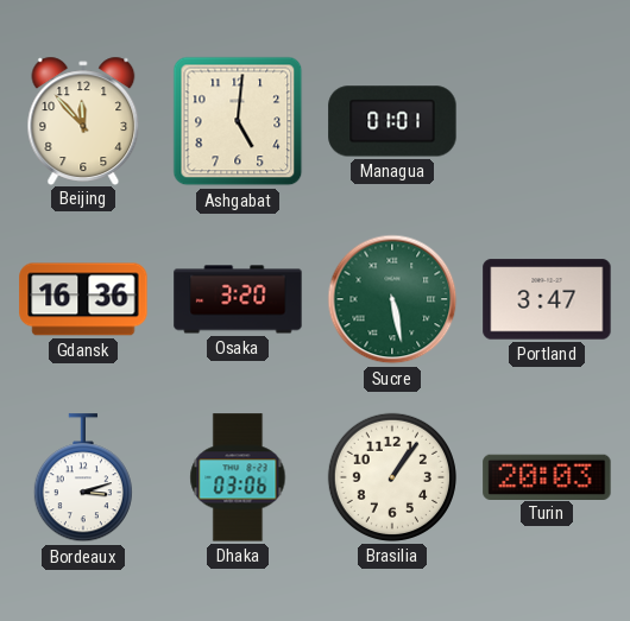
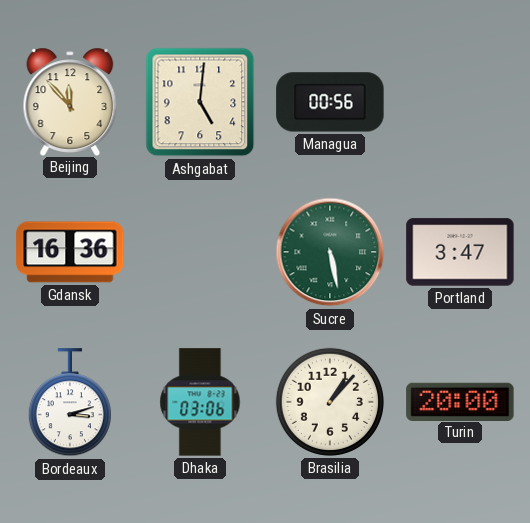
Managua: 01:01 -> 00:56
Osaka: 3:20 -> none
Brasilia: 1:06 -> 1:07
Turin: 20:03 -> 20:00
